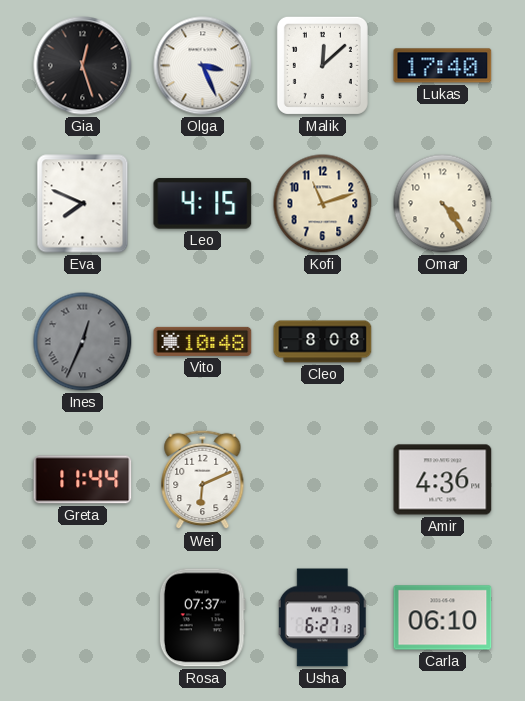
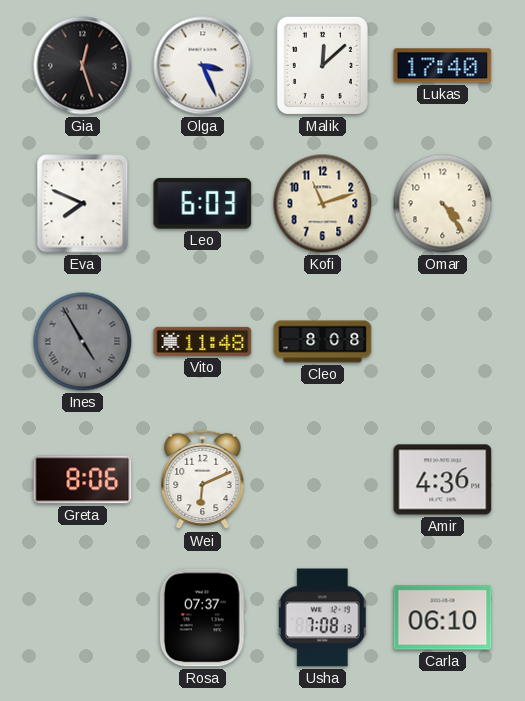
Leo: 4:15 -> 6:03
Ines: 12:34 -> 4:55
Vito: 10:48 -> 11:48
Greta: 11:44 -> 8:06
Usha: 6:27 -> 7:08
